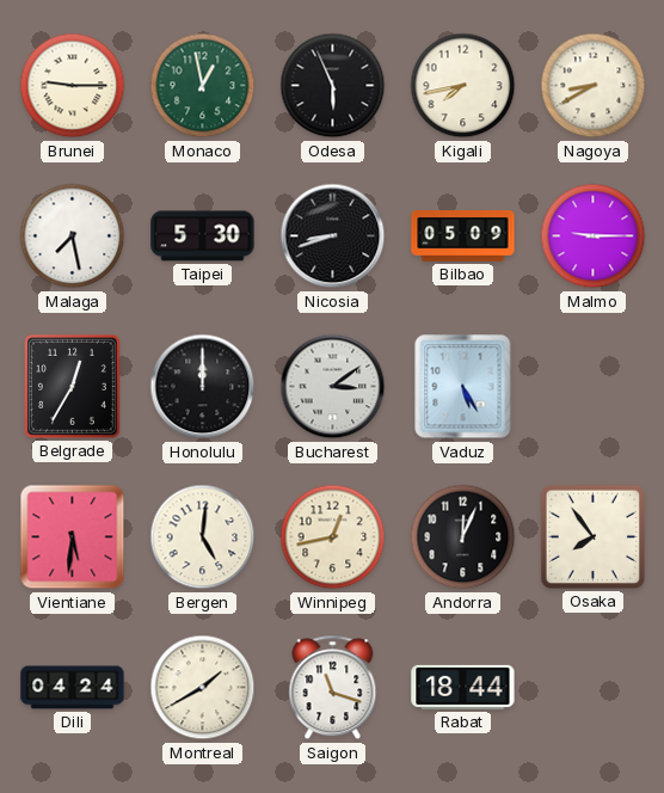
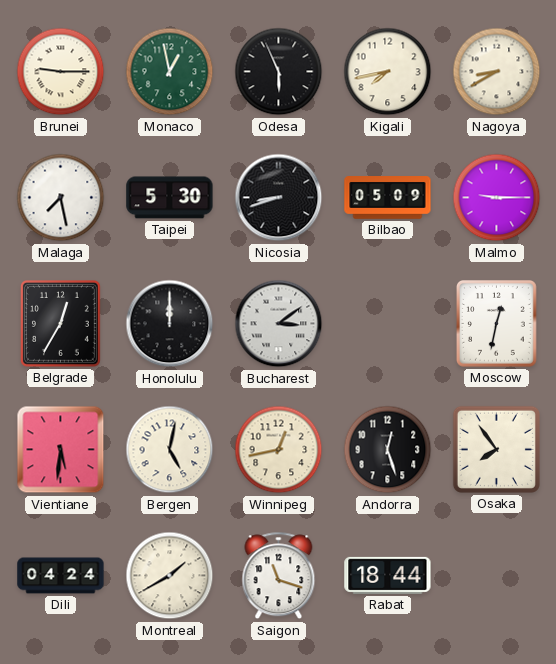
Vaduz: 5:25 -> none
Moscow: none -> 12:32
Bergen: 5:01 -> 5:02
Andorra: 12:04 -> 12:27
